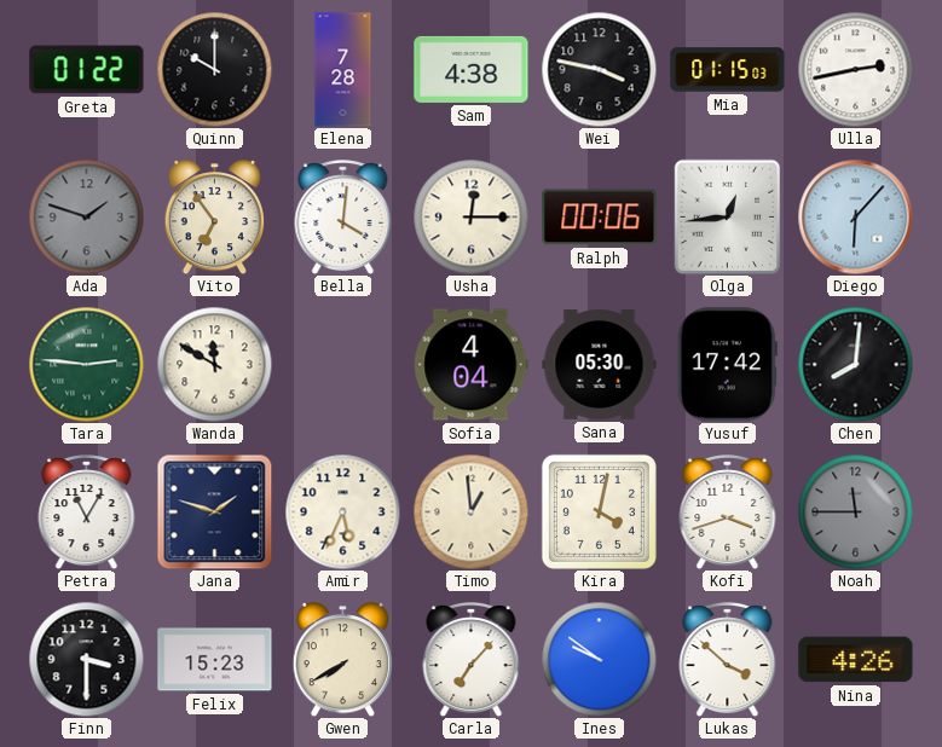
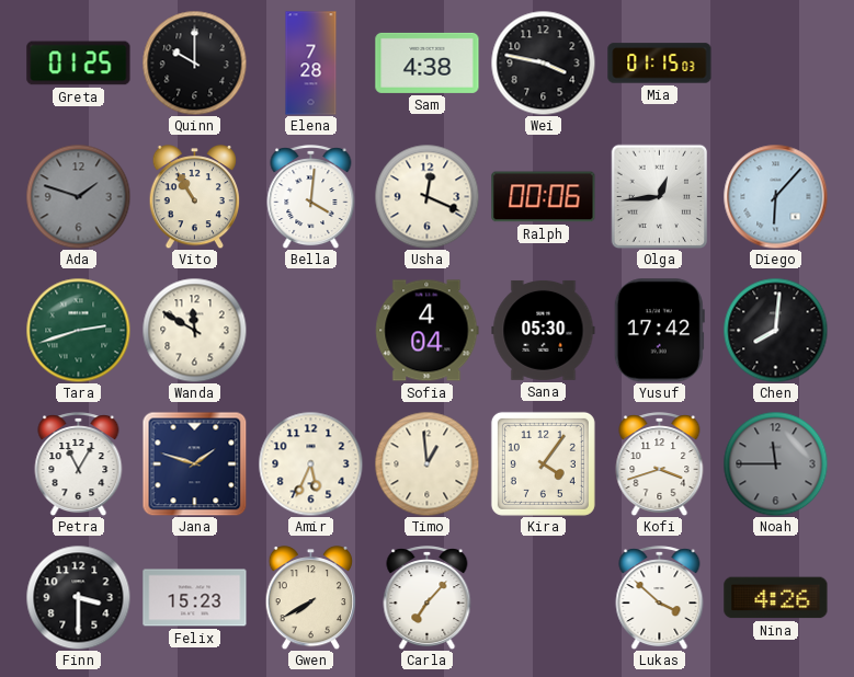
Greta: 01:22 -> 01:25
Ulla: 2:43 -> none
Vito: 6:54 -> 10:55
Usha: 12:15 -> 12:19
Tara: 2:46 -> 2:42
Kira: 4:02 -> 4:06
Ines: 9:51 -> none
